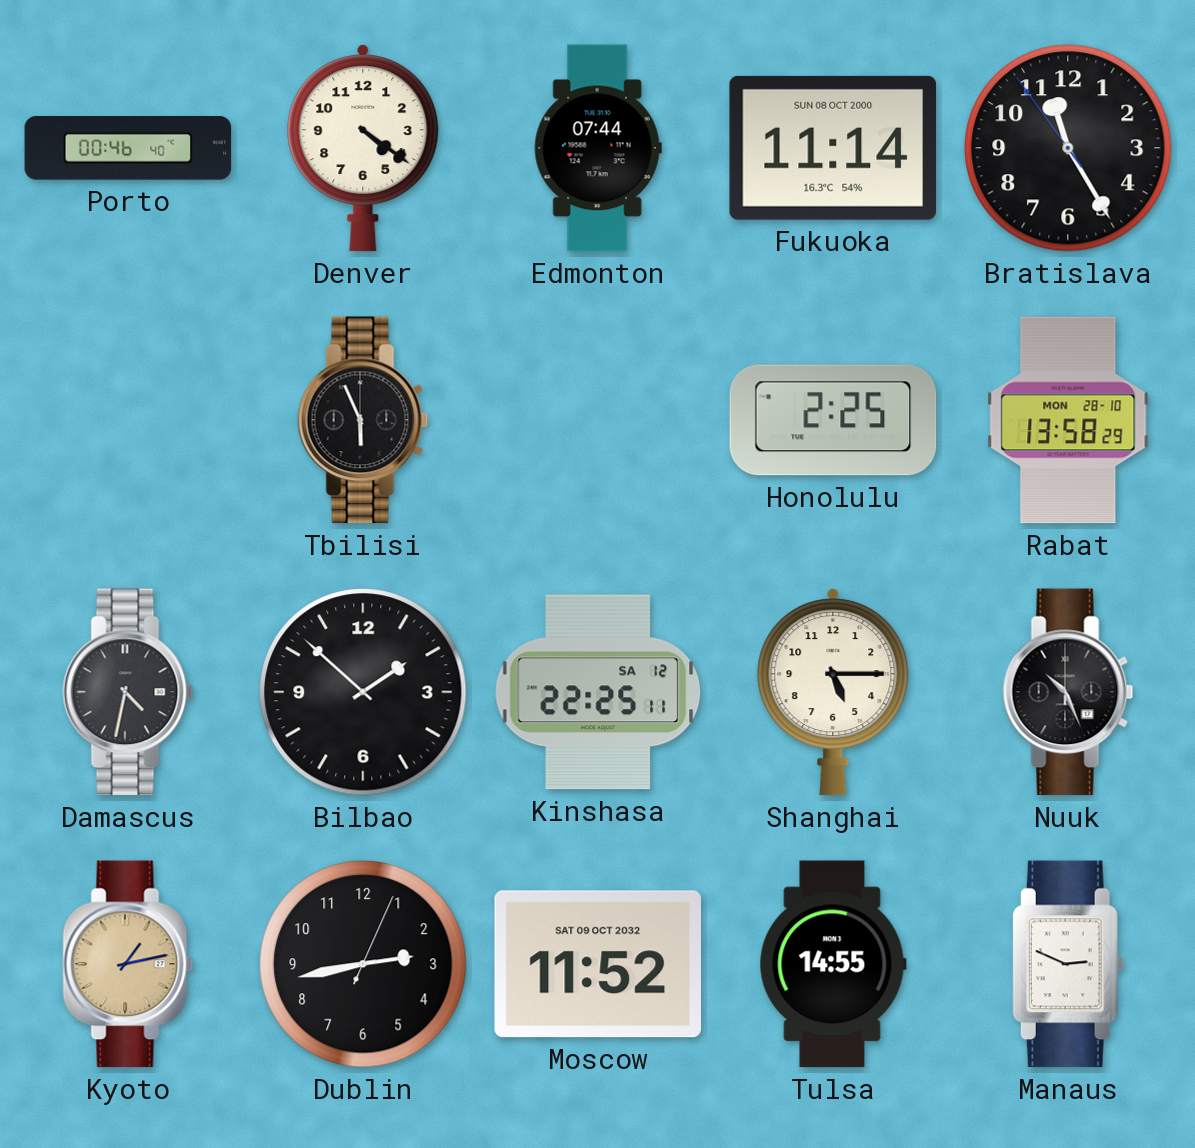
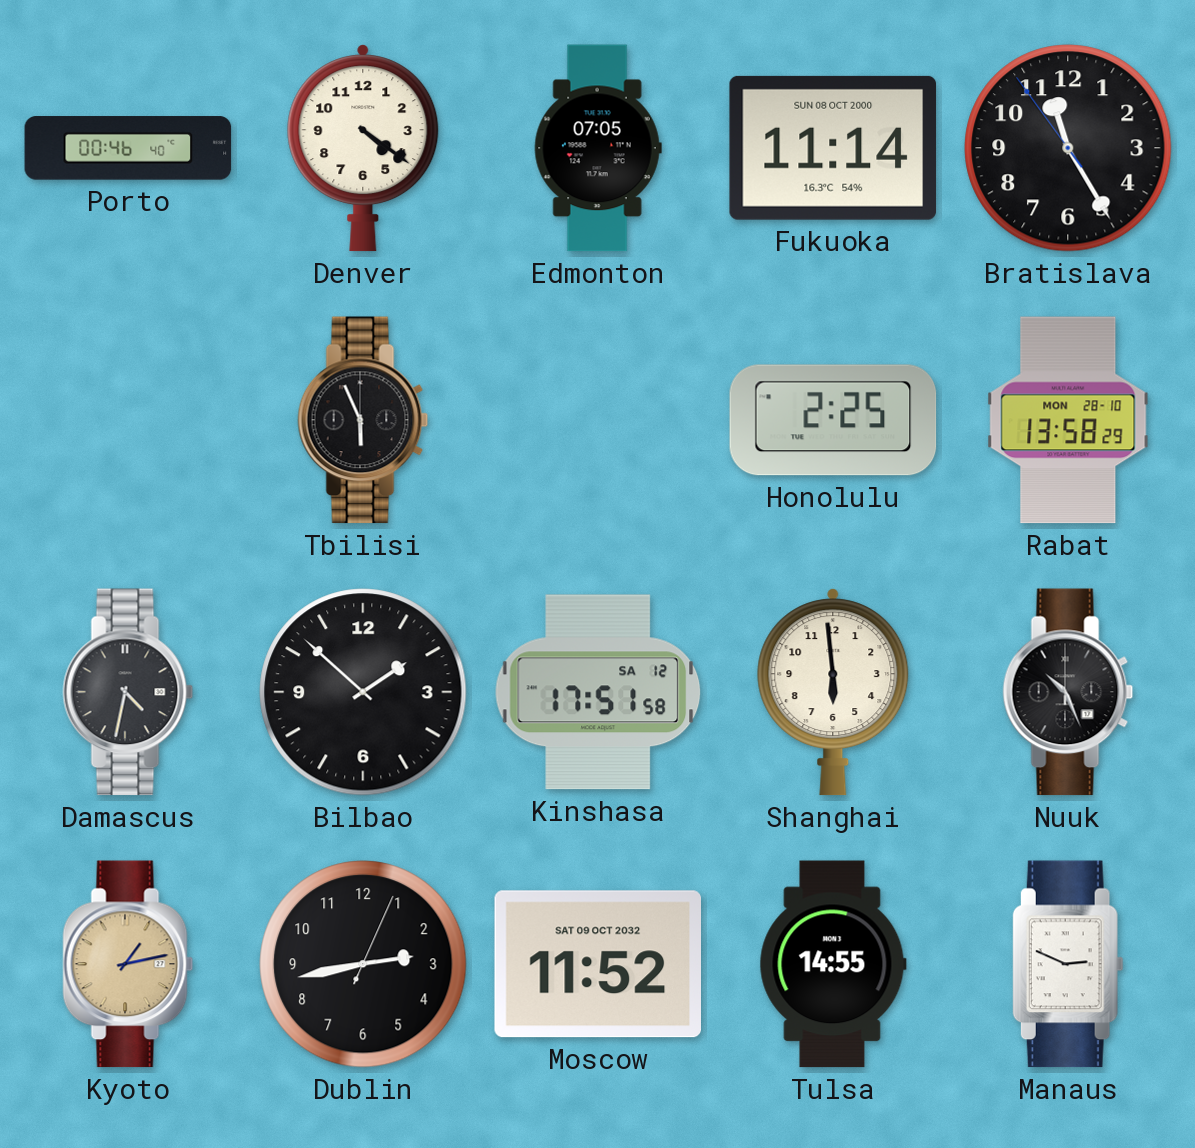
Edmonton: 07:44 -> 07:05
Kinshasa: 22:25 -> 17:51
Shanghai: 5:15 -> 5:59
